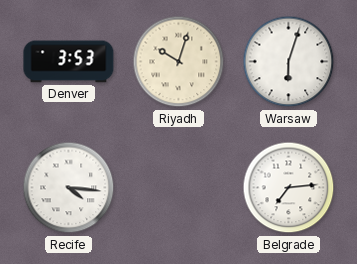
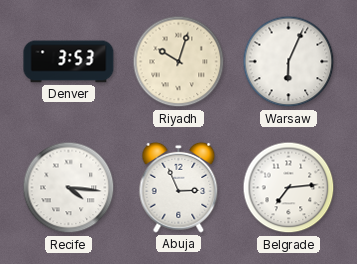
Warsaw: 6:03 -> 6:04
Abuja: none -> 2:56
